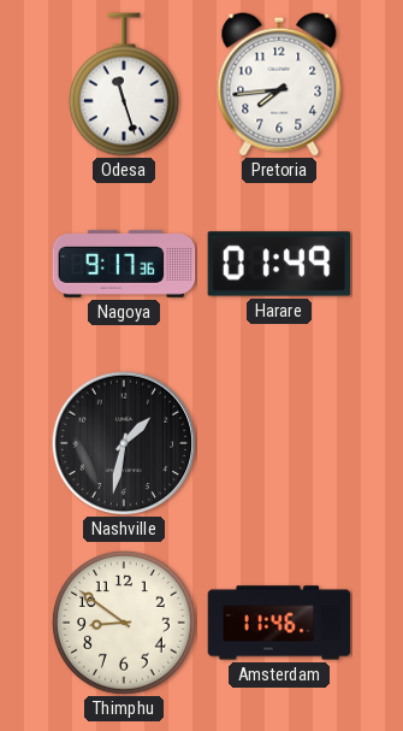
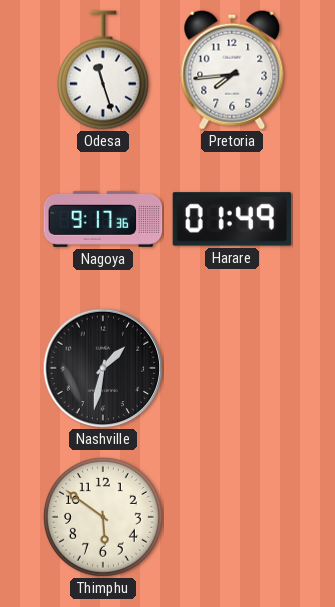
Thimphu: 8:51 -> 5:51
Amsterdam: 11:46 -> none
